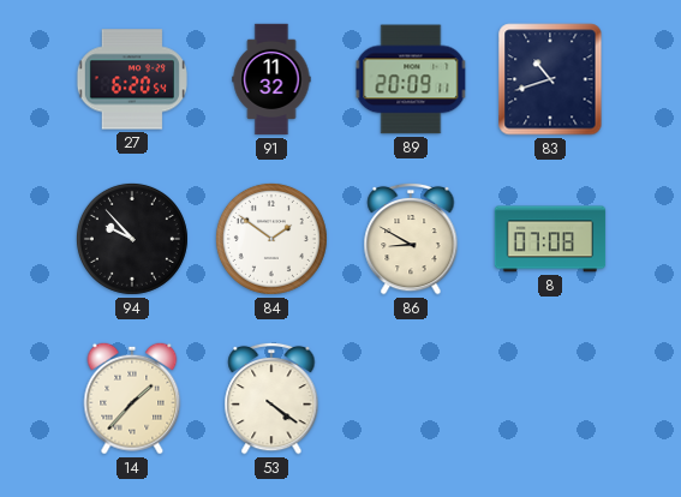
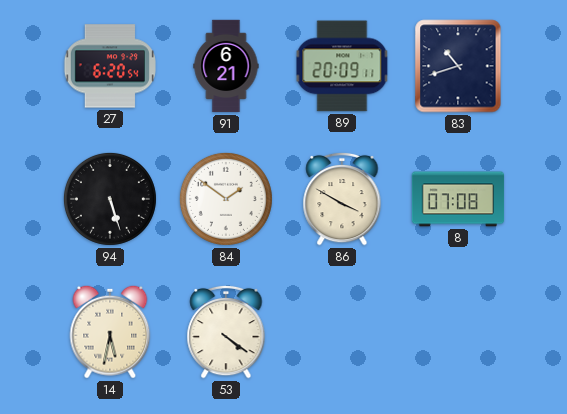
91: 11:32 -> 6:21
94: 9:53 -> 5:27
86: 8:50 -> 3:50
14: 1:37 -> 5:32
